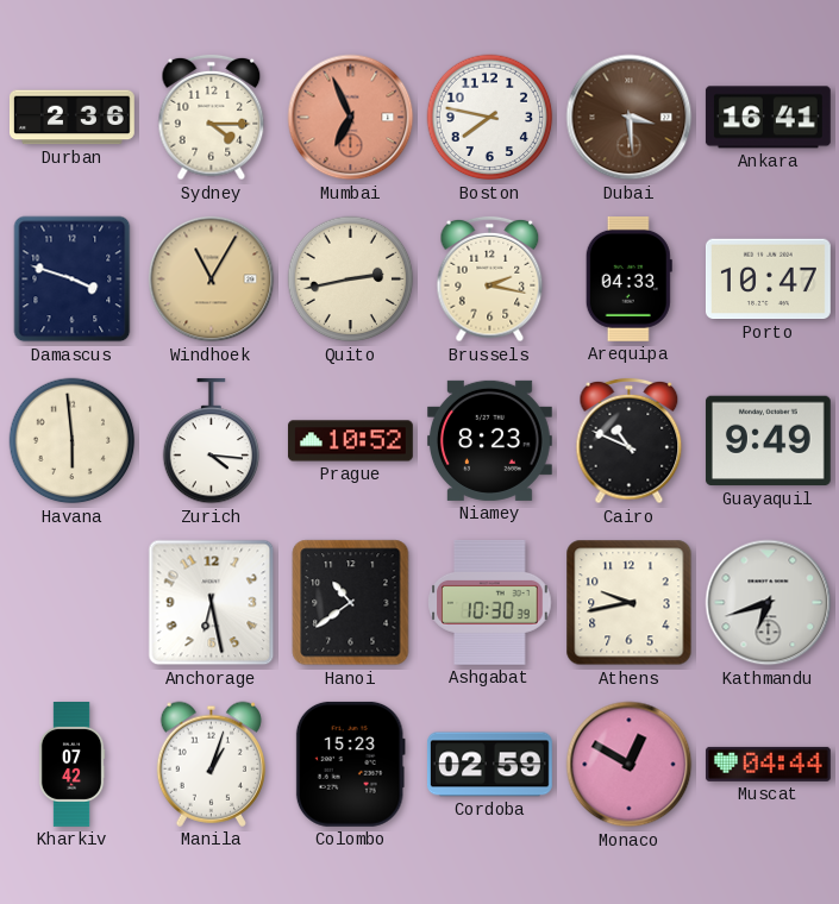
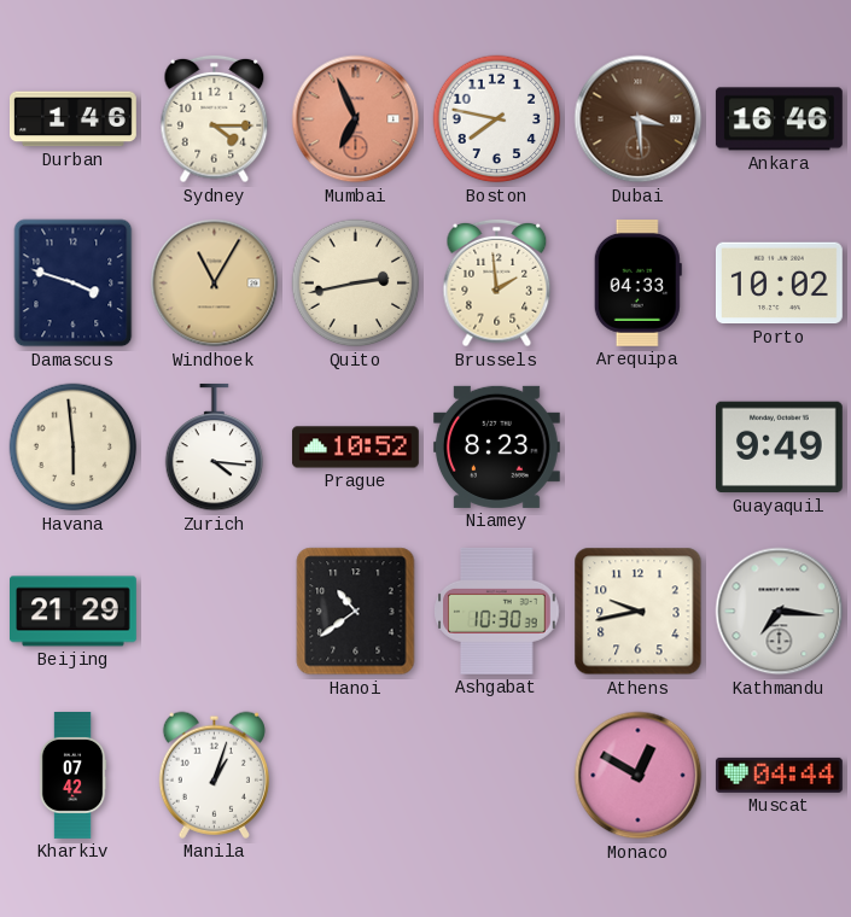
Durban: 2:36 -> 1:46
Ankara: 16:41 -> 16:46
Brussels: 2:17 -> 1:59
Porto: 10:47 -> 10:02
Cairo: 10:49 -> none
Beijing: none -> 21:29
Anchorage: 6:28 -> none
Kathmandu: 6:42 -> 7:16
Colombo: 15:23 -> none
Cordoba: 02:59 -> none
